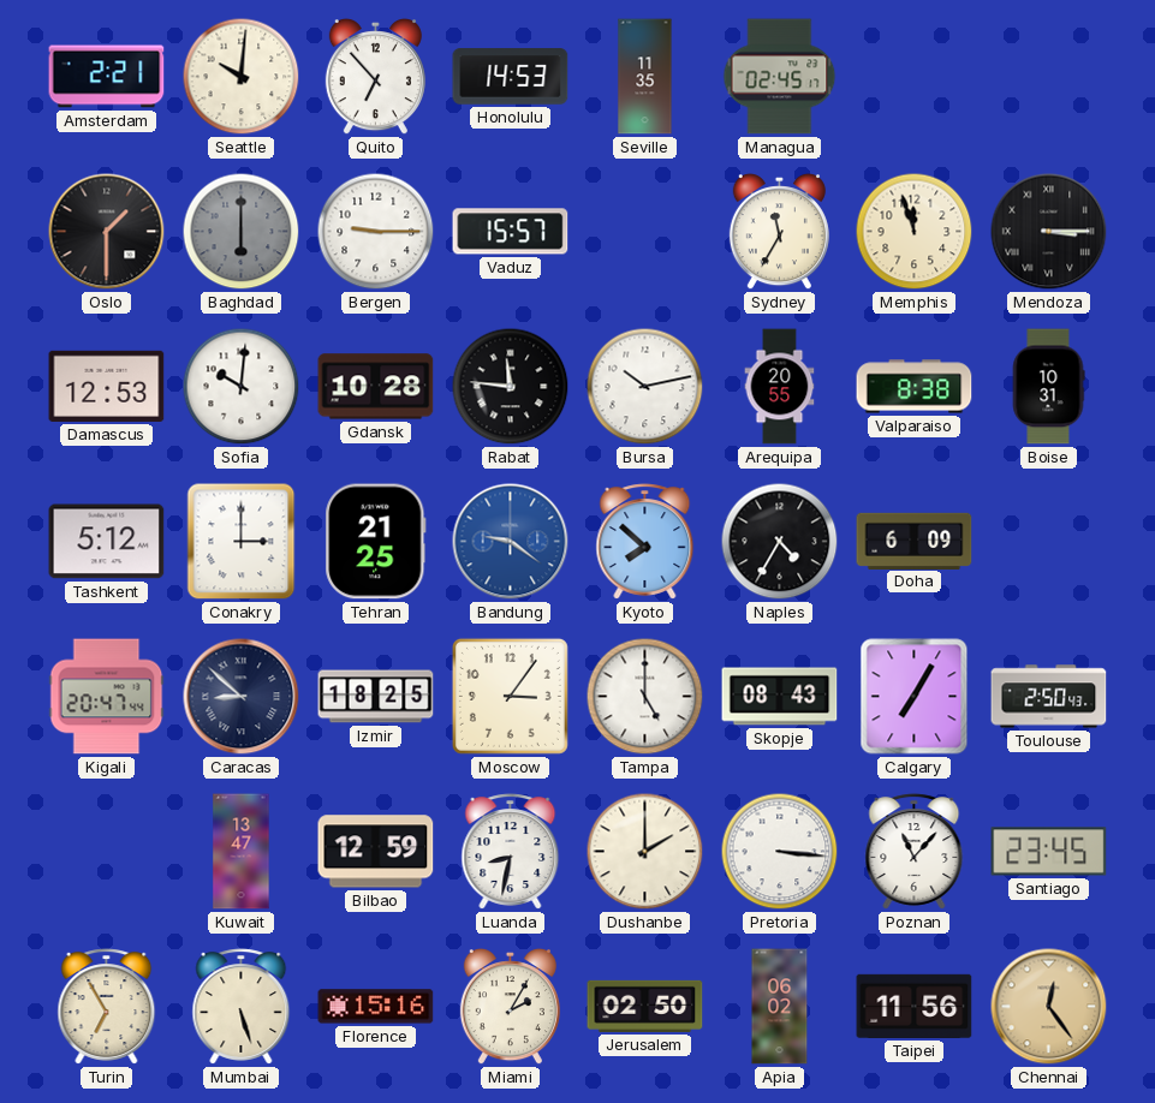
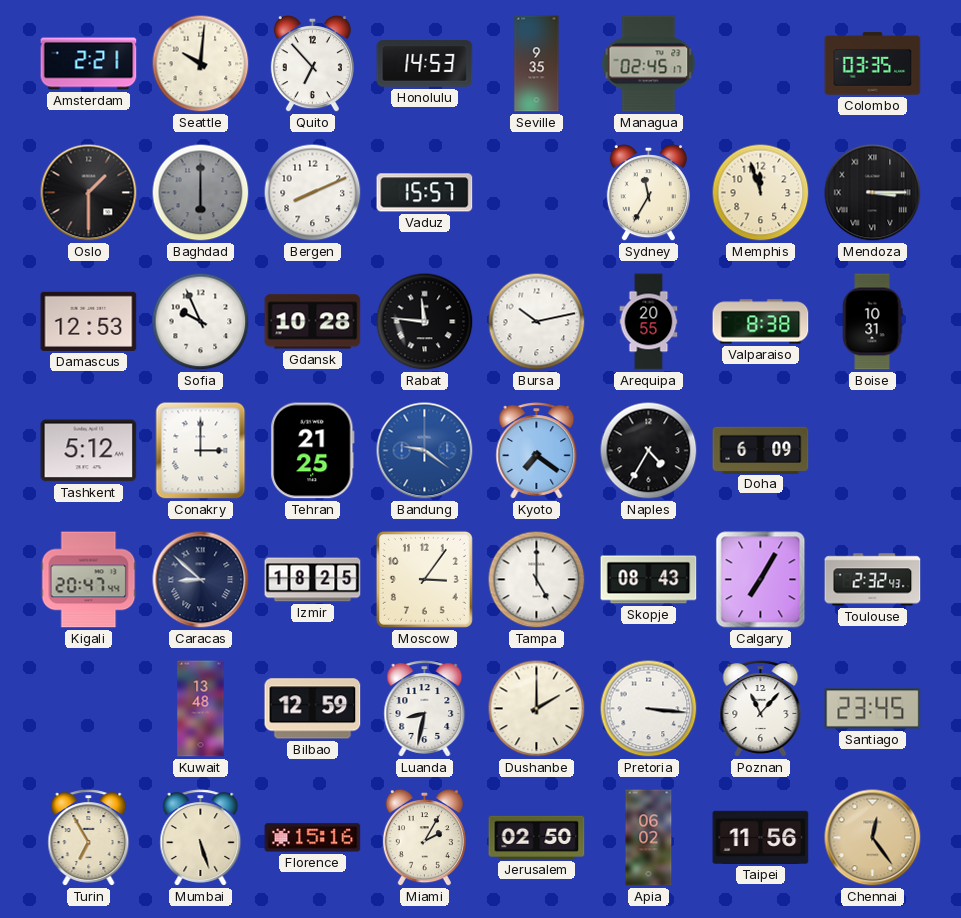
Seville: 11:35 -> 9:35
Colombo: none -> 03:35
Bergen: 9:15 -> 8:11
Sofia: 10:01 -> 9:56
Kyoto: 7:52 -> 7:21
Toulouse: 2:50 -> 2:32
Kuwait: 13:47 -> 13:48
